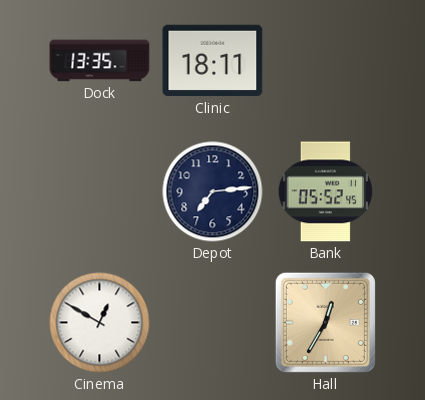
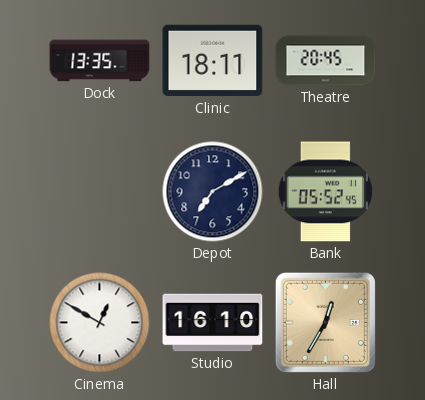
Theatre: none -> 20:45
Depot: 7:14 -> 7:10
Studio: none -> 16:10
